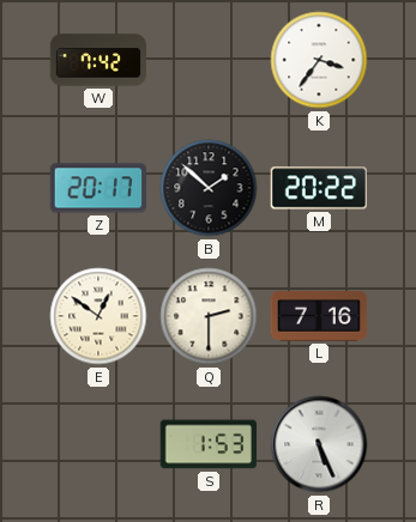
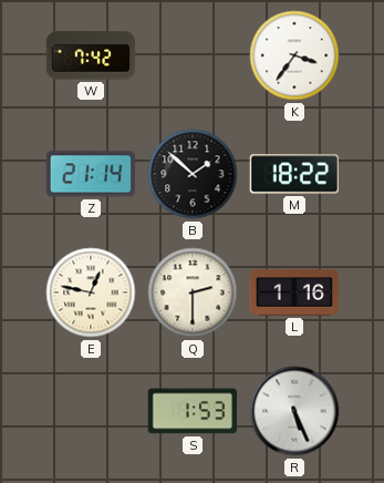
Z: 20:17 -> 21:14
M: 20:22 -> 18:22
E: 12:51 -> 12:47
L: 7:16 -> 1:16
